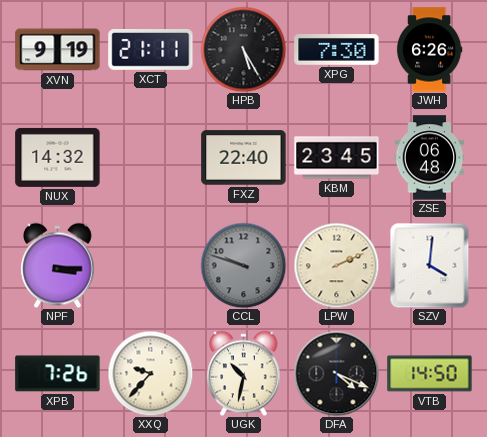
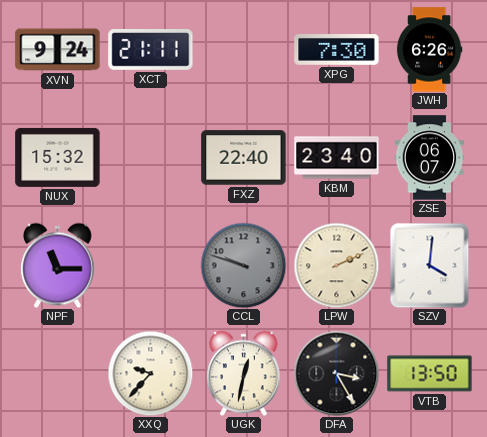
XVN: 9:19 -> 9:24
HPB: 5:25 -> none
NUX: 14:32 -> 15:32
KBM: 23:45 -> 23:40
ZSE: 06:48 -> 06:07
NPF: 3:15 -> 11:15
XPB: 7:26 -> none
UGK: 10:32 -> 12:32
DFA: 4:19 -> 3:25
VTB: 14:50 -> 13:50
